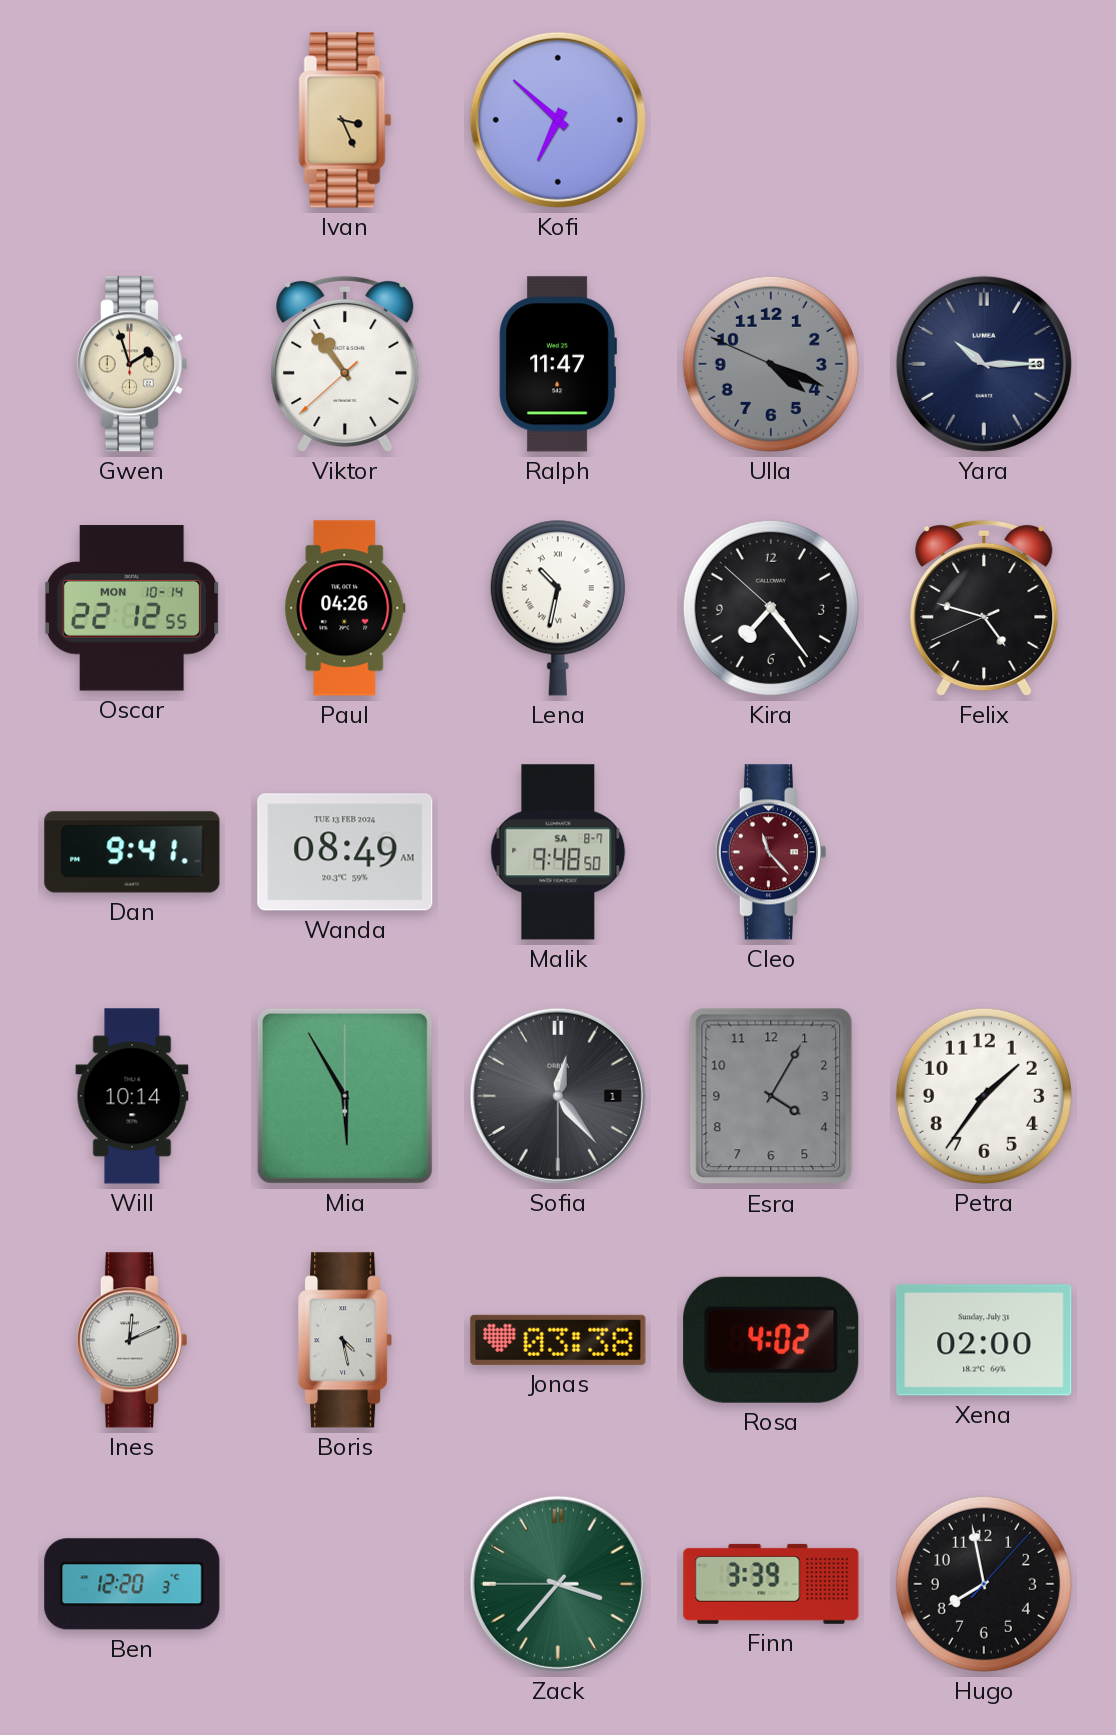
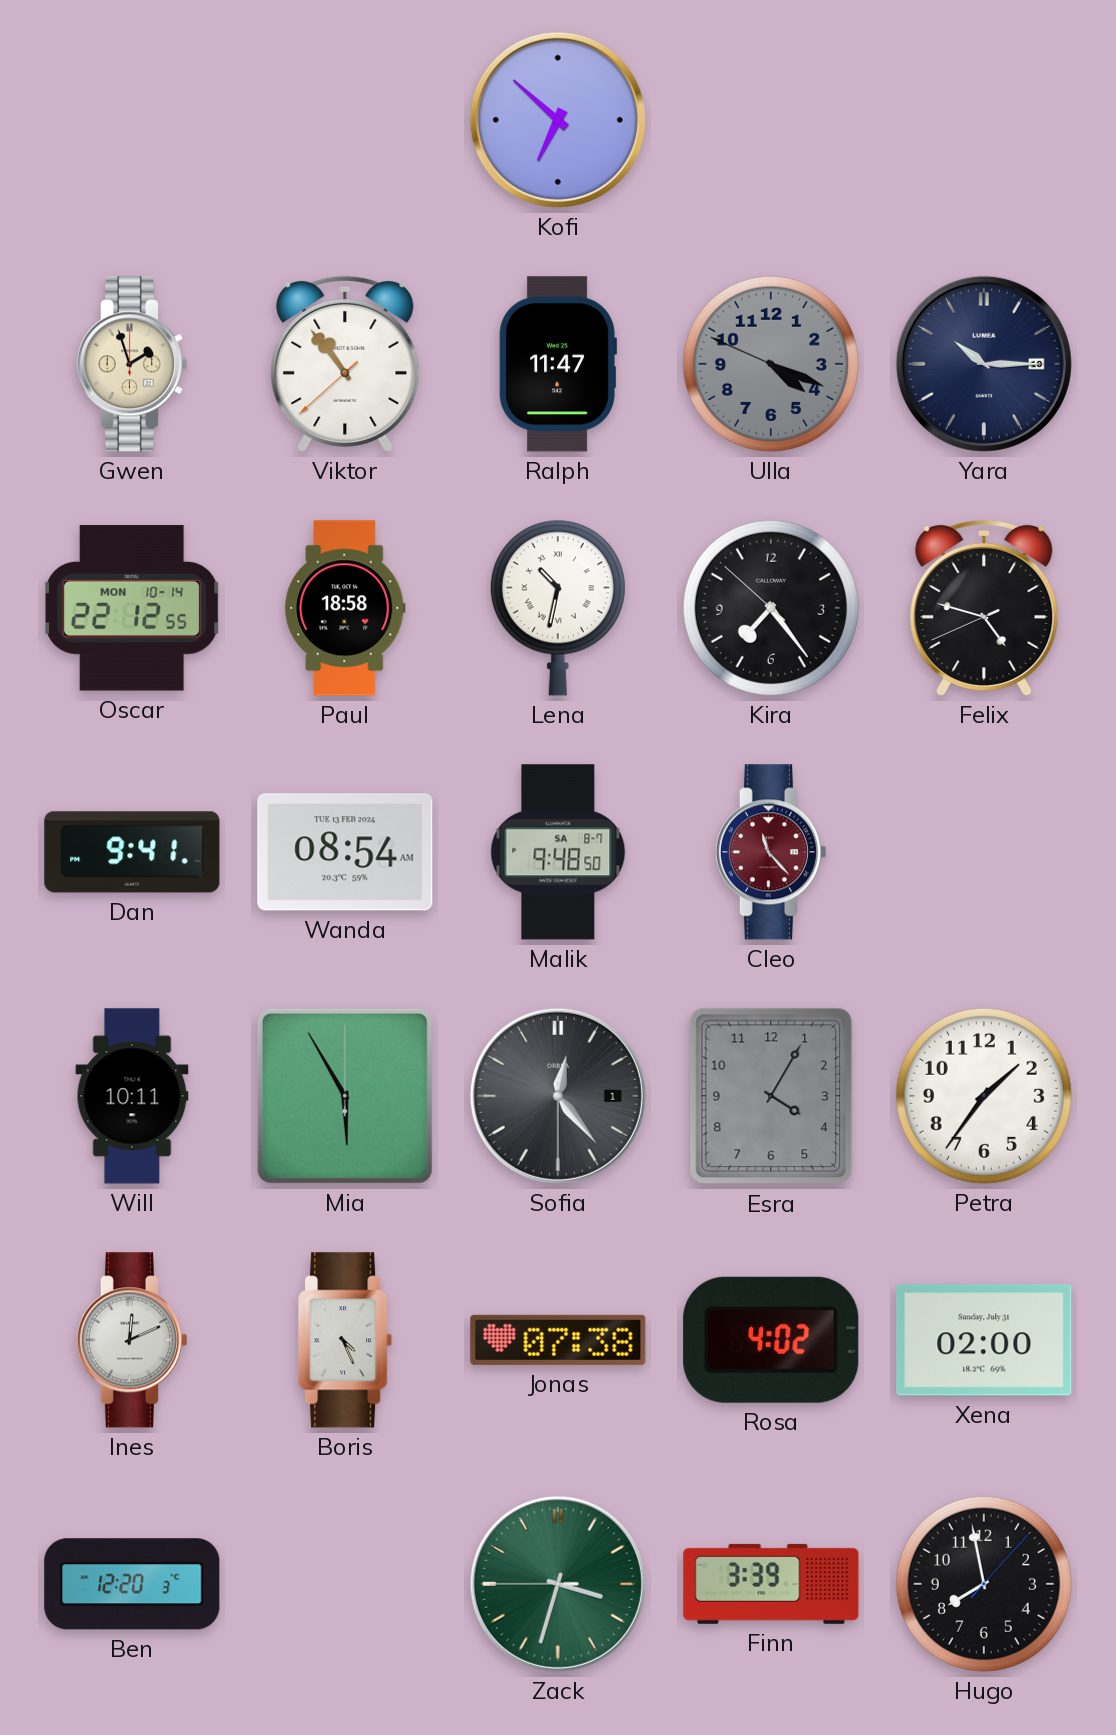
Ivan: 3:26 -> none
Paul: 04:26 -> 18:58
Wanda: 08:49 -> 08:54
Will: 10:14 -> 10:11
Boris: 4:28 -> 4:26
Jonas: 03:38 -> 07:38
Zack: 3:36 -> 3:32
